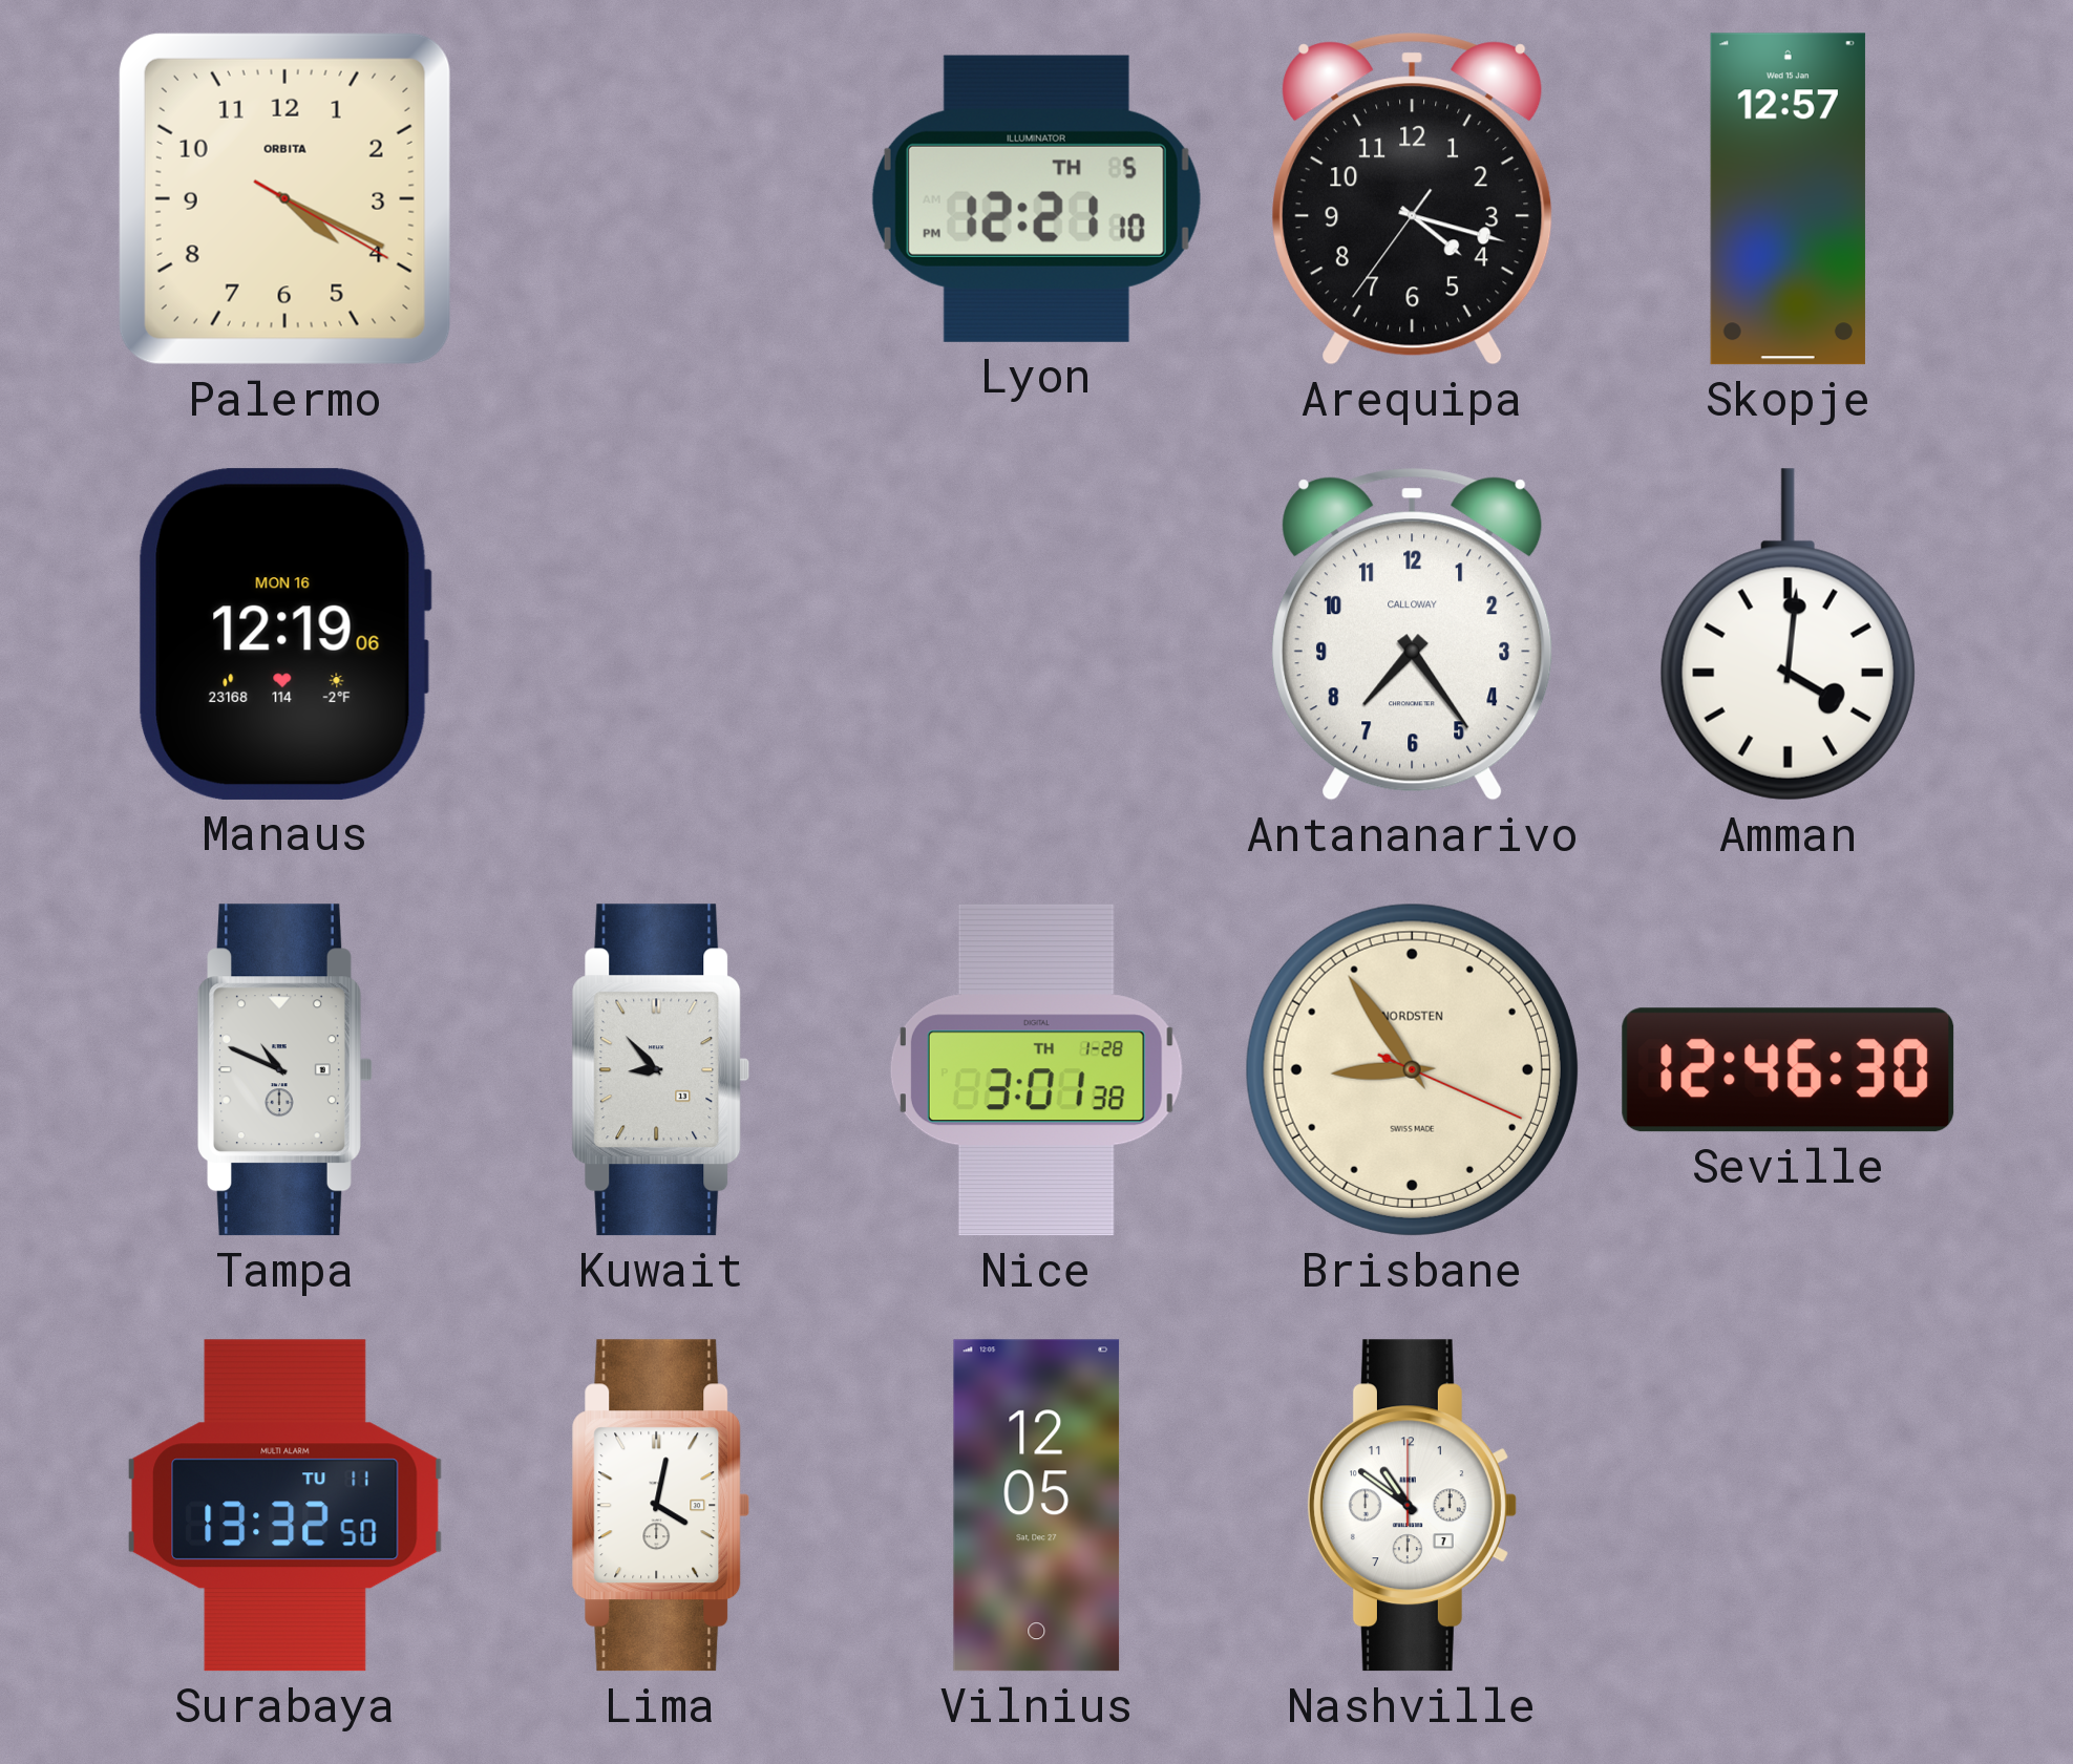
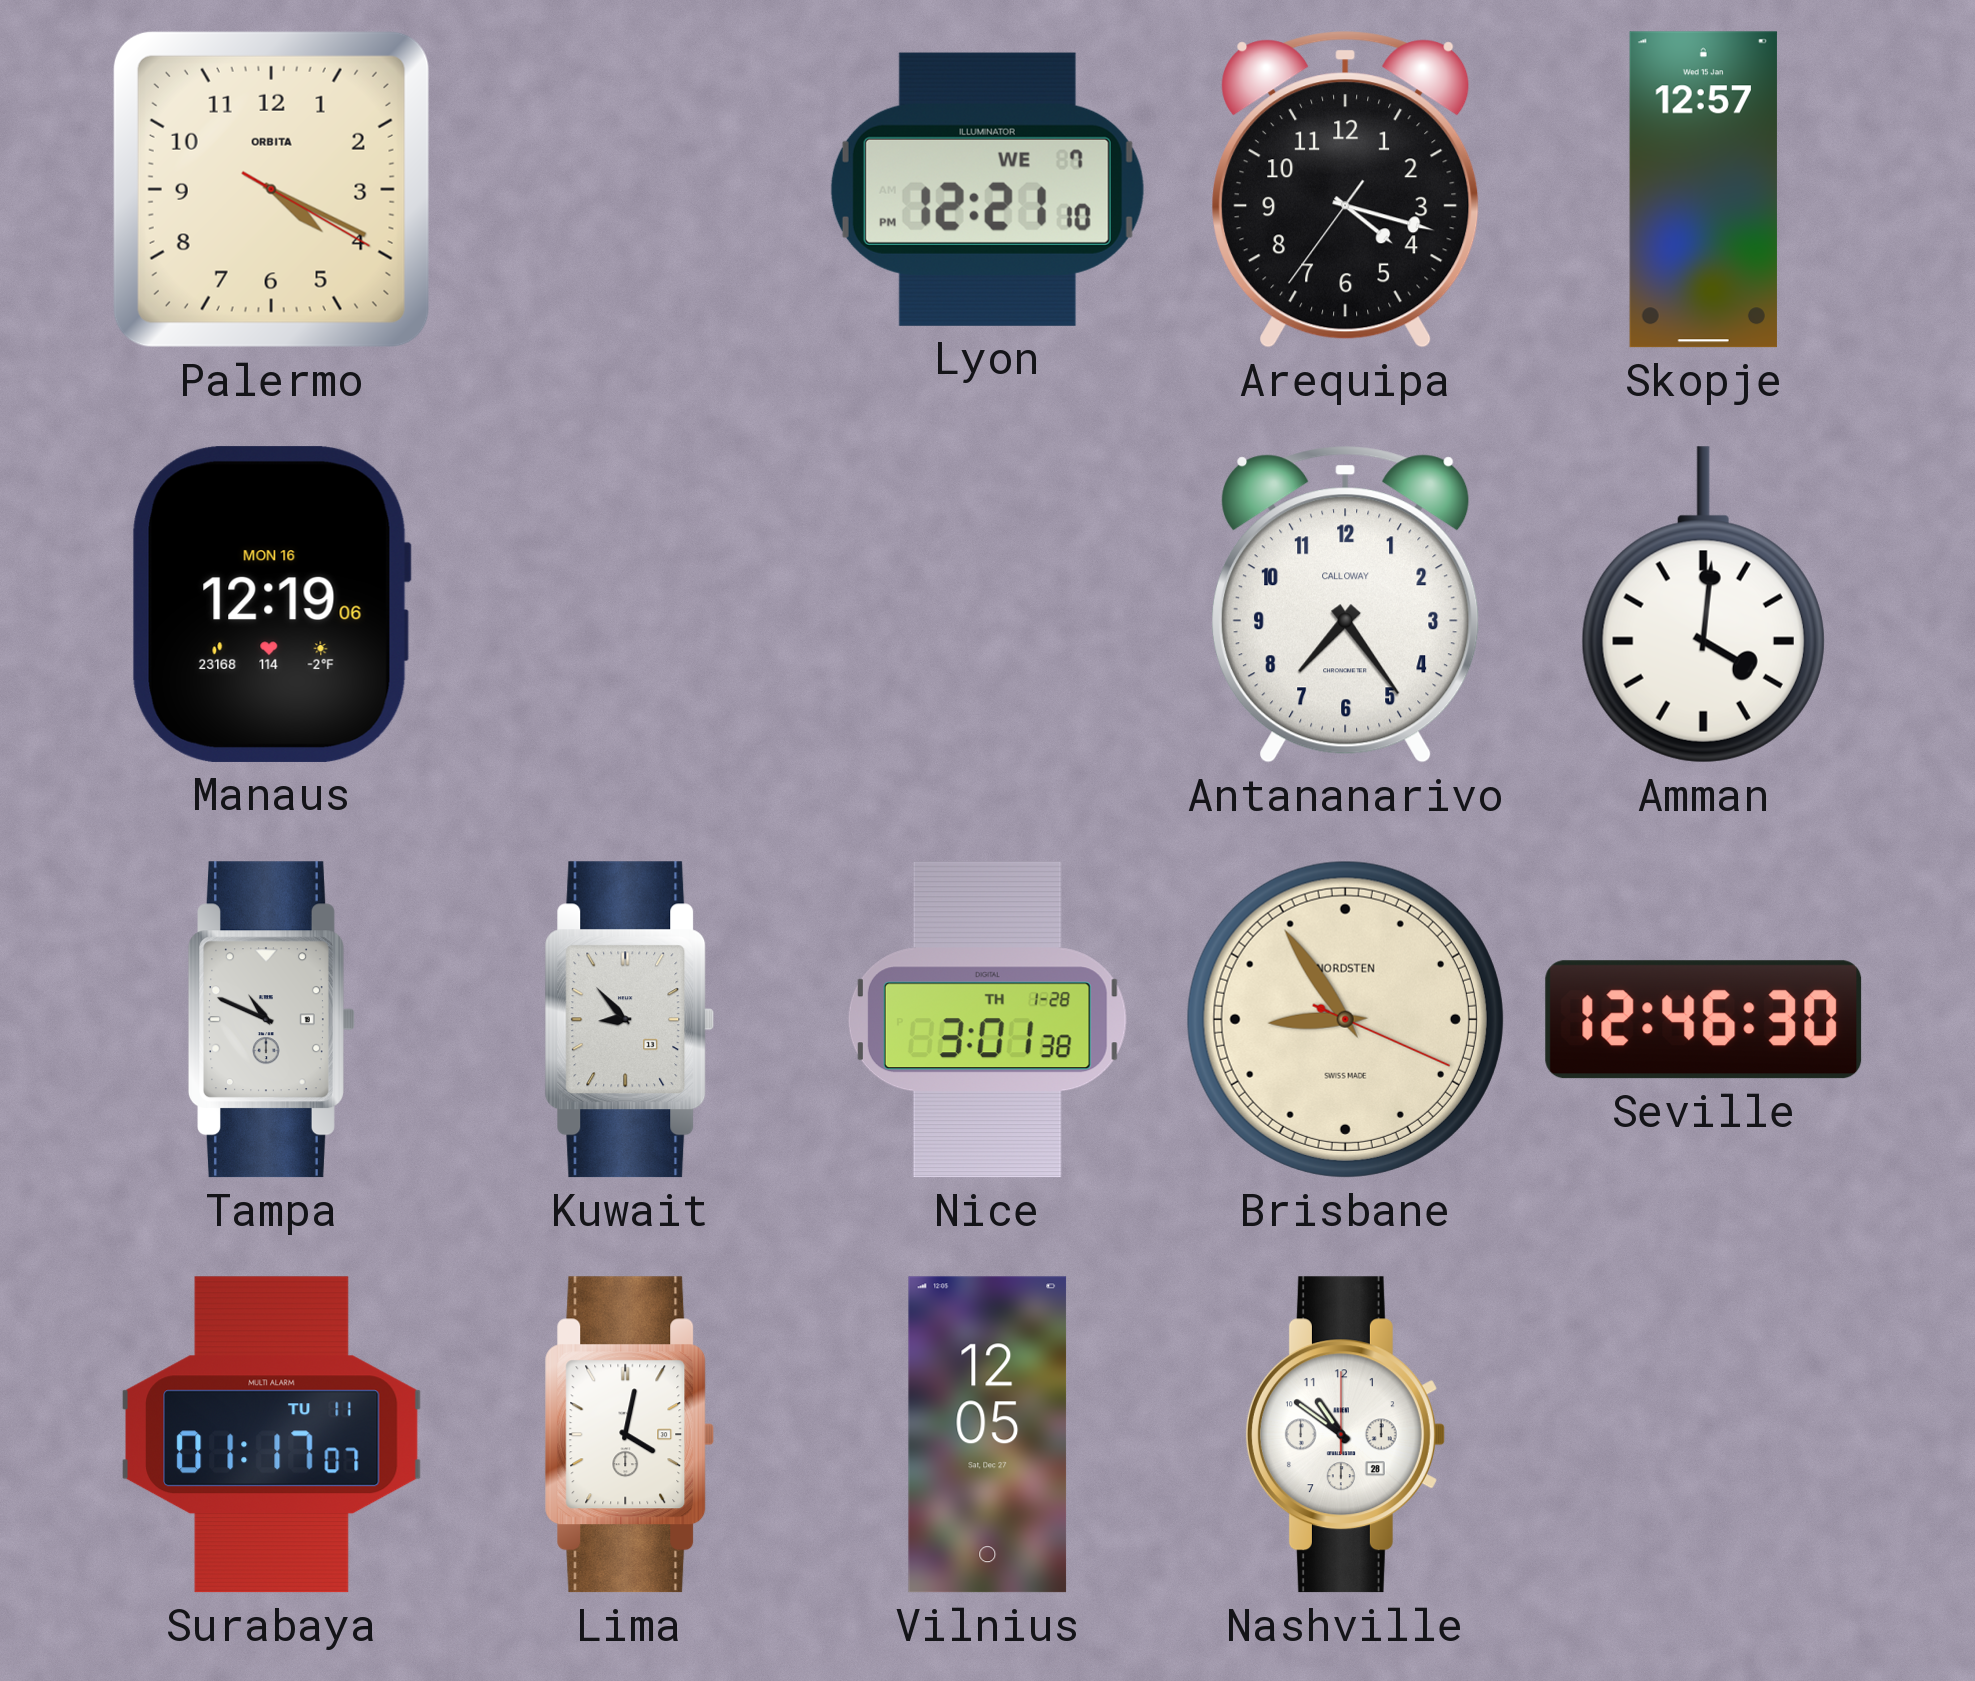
Lyon date: TH 5 -> WE 7
Surabaya: 13:32 -> 01:17
Nashville date: 7 -> 28
